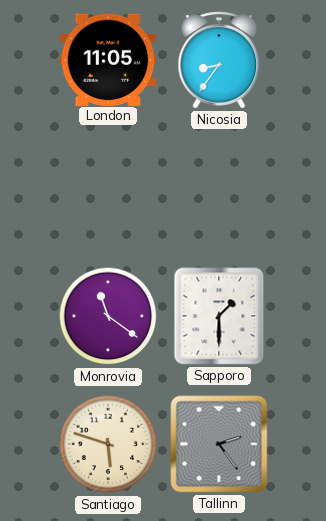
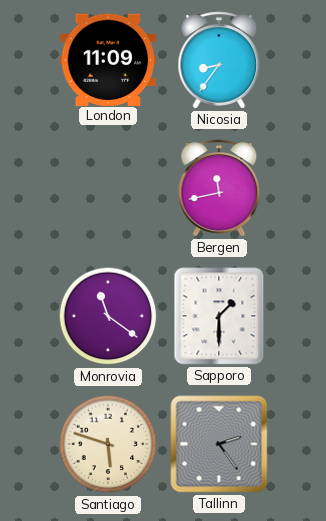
London: 11:05 -> 11:09
Bergen: none -> 11:43
